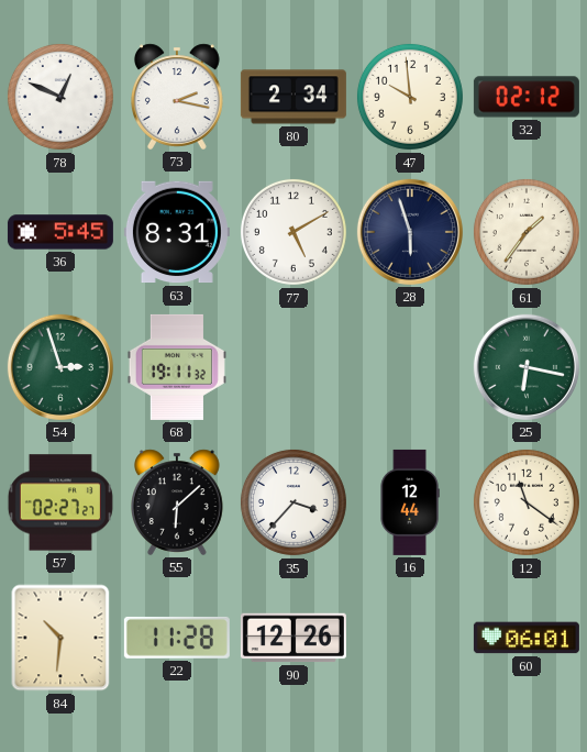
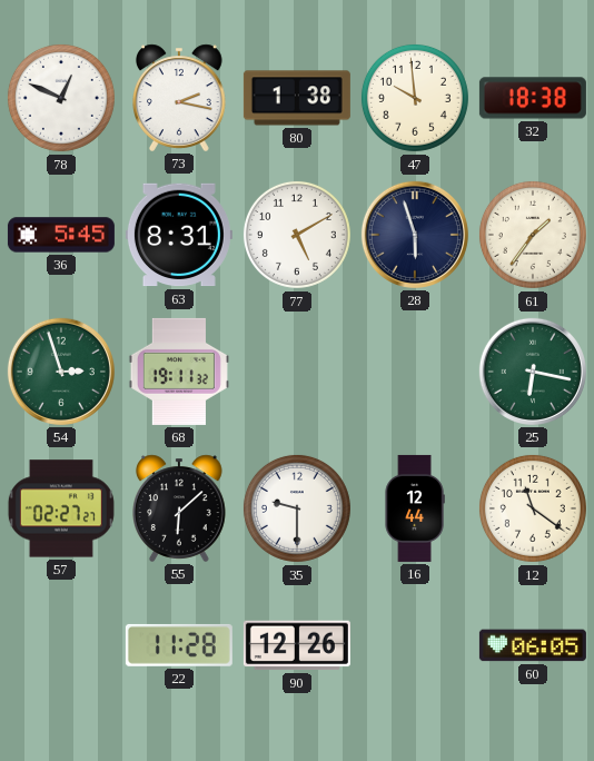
80: 2:34 -> 1:38
32: 02:12 -> 18:38
35: 3:37 -> 9:30
84: 10:31 -> none
60: 06:01 -> 06:05
